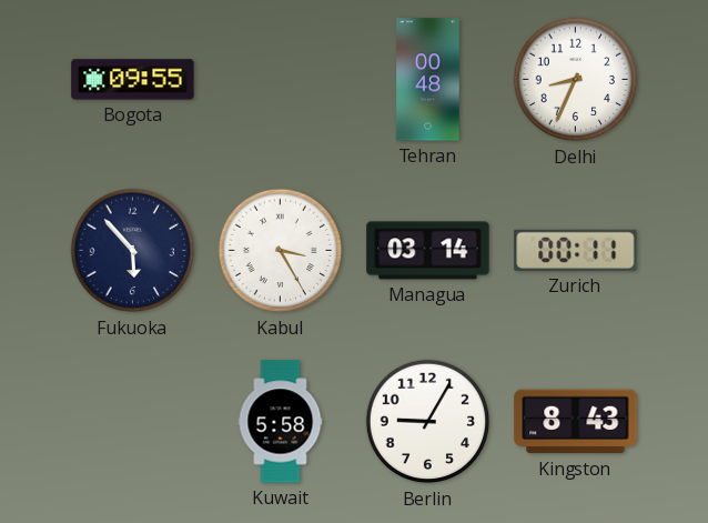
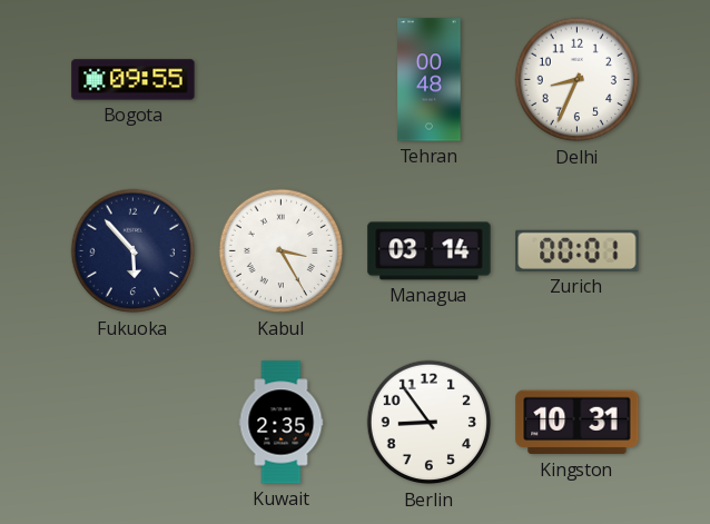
Zurich: 00:11 -> 00:01
Kuwait: 5:58 -> 2:35
Berlin: 9:05 -> 8:54
Kingston: 8:43 -> 10:31
